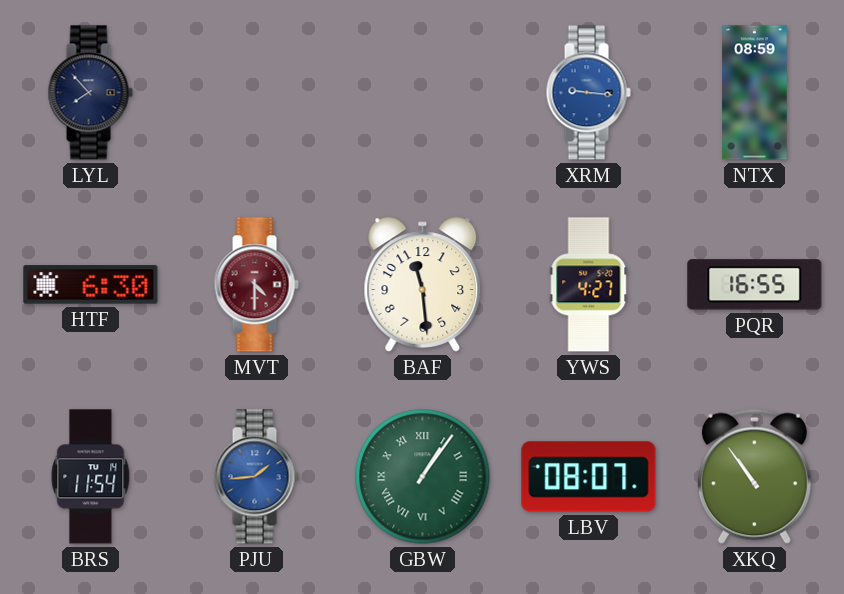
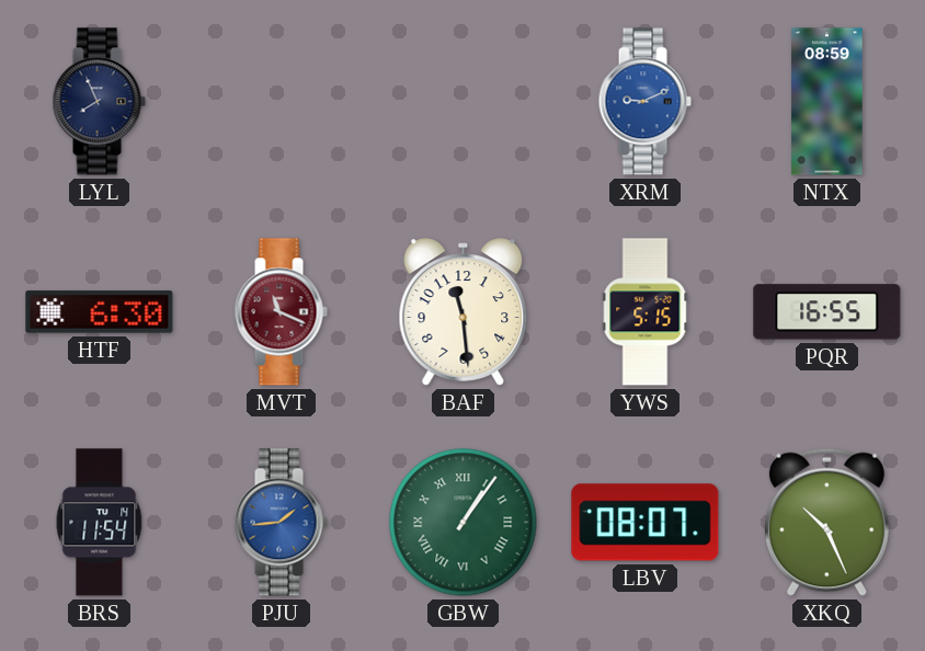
LYL: 7:53 -> 7:56
XRM: 9:16 -> 9:11
MVT: 4:30 -> 11:19
YWS: 4:27 -> 5:15
XKQ: 10:54 -> 10:26
